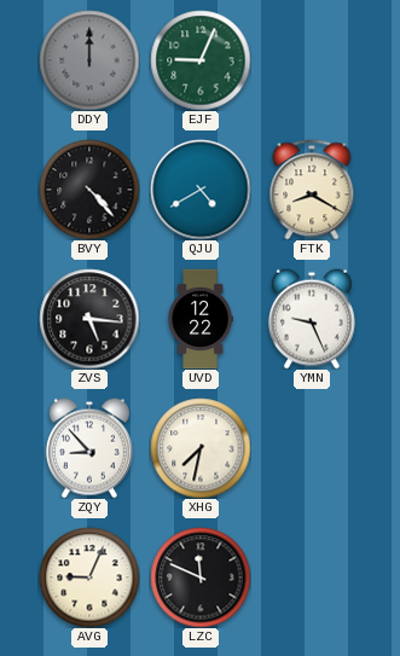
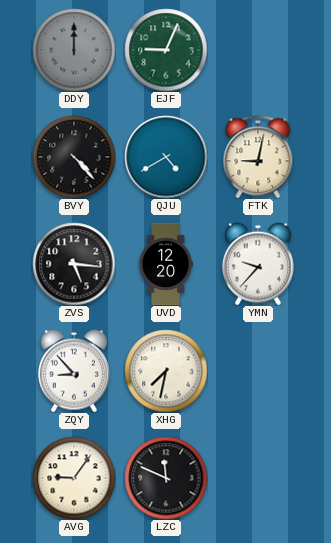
FTK: 8:20 -> 9:02
UVD: 12:22 -> 12:20
YMN: 9:26 -> 9:37
AVG: 9:04 -> 9:06
